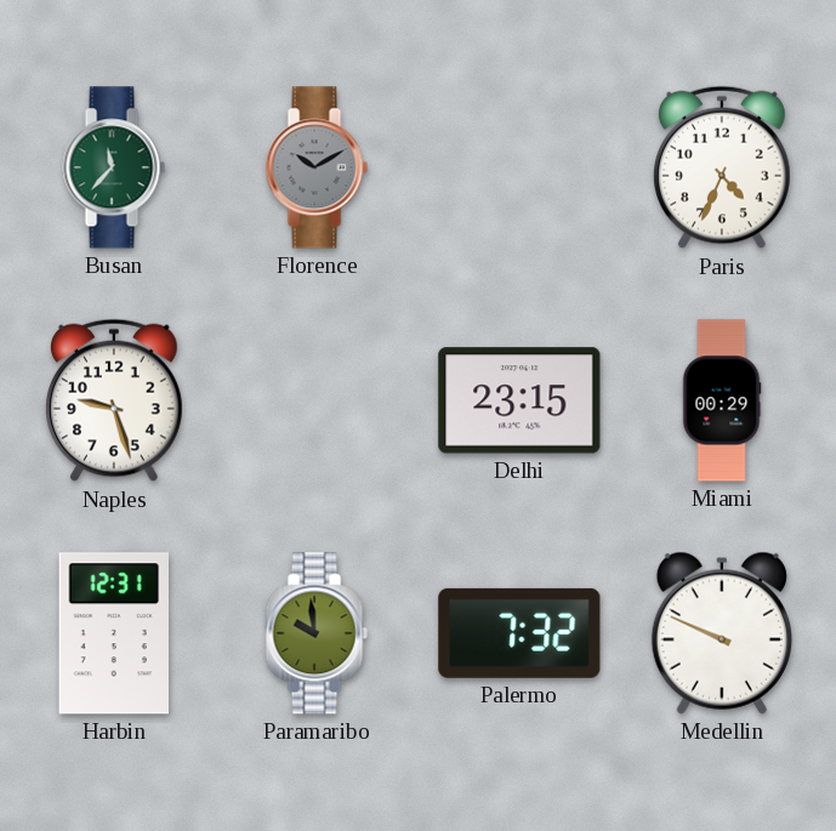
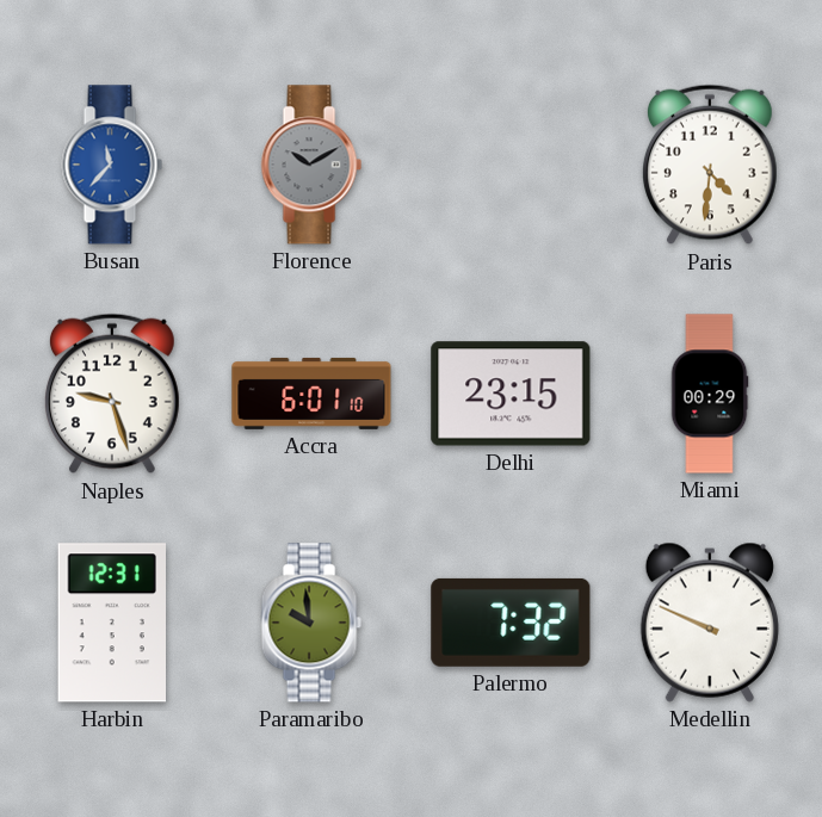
Busan dial: green -> blue
Paris: 4:34 -> 4:31
Accra: none -> 6:01
